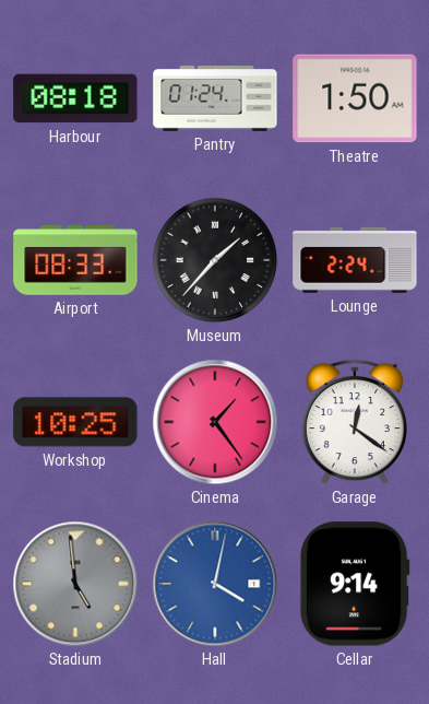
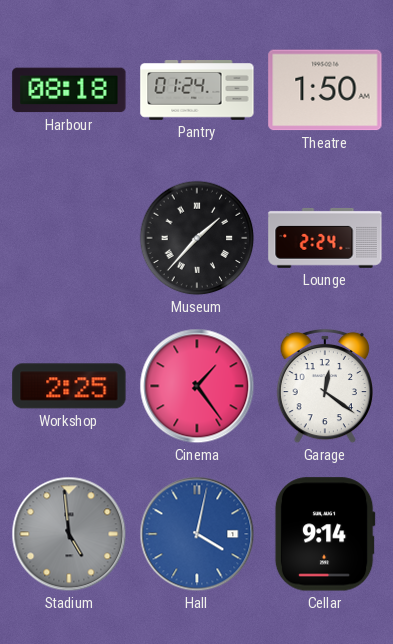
Airport: 08:33 -> none
Workshop: 10:25 -> 2:25
